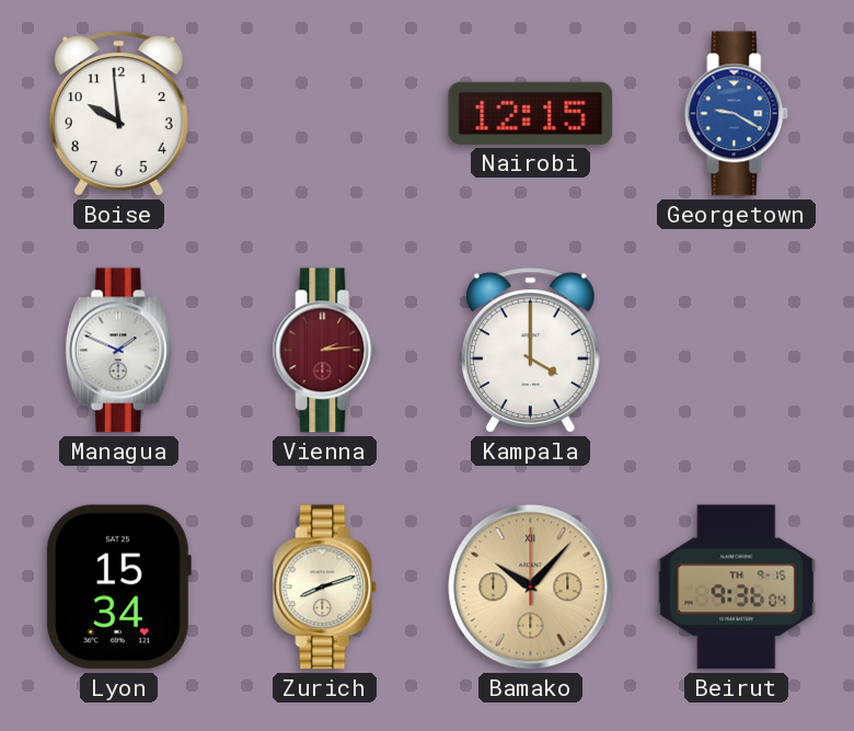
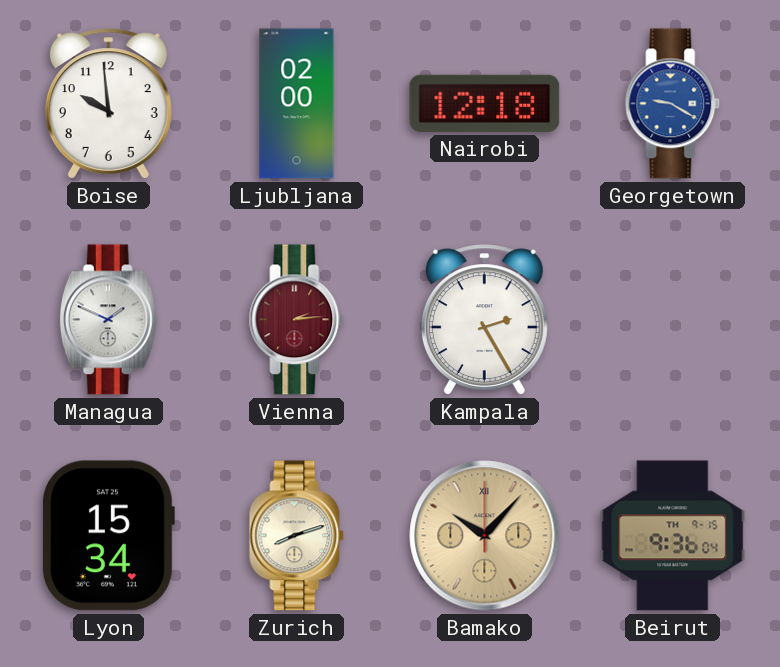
Ljubljana: none -> 02:00
Nairobi: 12:15 -> 12:18
Kampala: 4:00 -> 2:25
